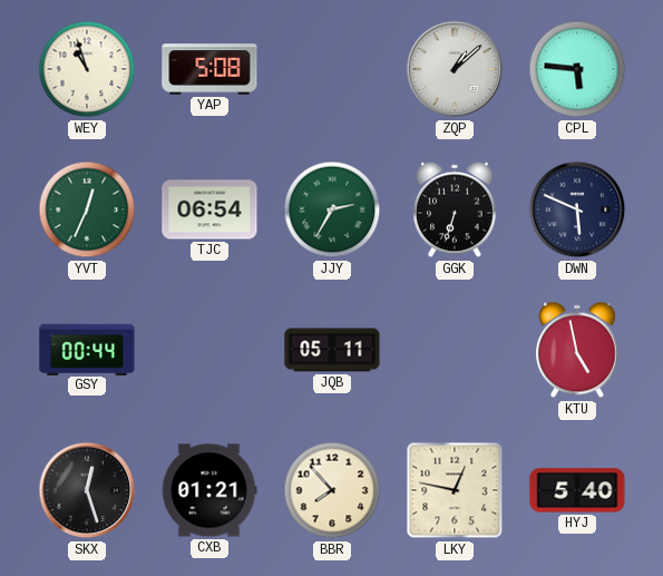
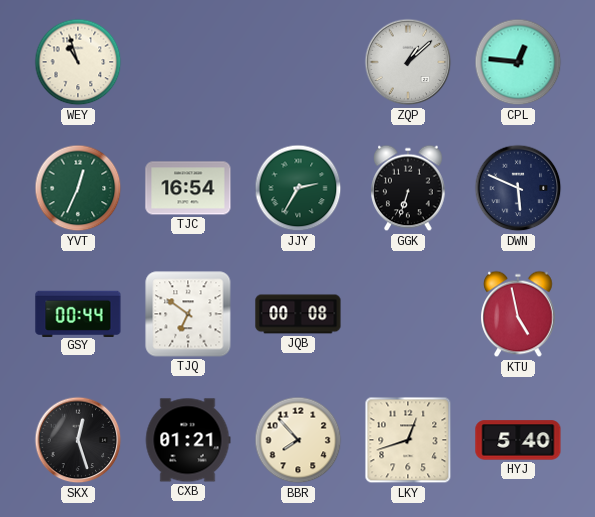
YAP: 5:08 -> none
CPL: 5:46 -> 12:46
TJC: 06:54 -> 16:54
TJQ: none -> 6:51
JQB: 05:11 -> 00:08
LKY: 12:47 -> 12:42
